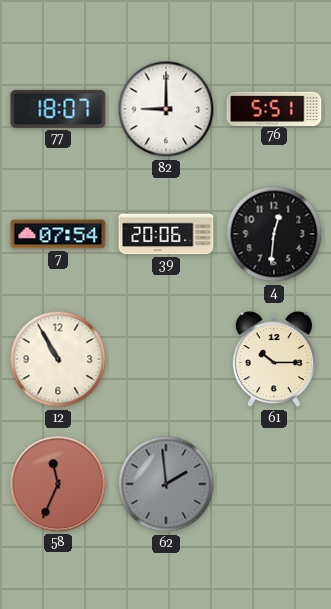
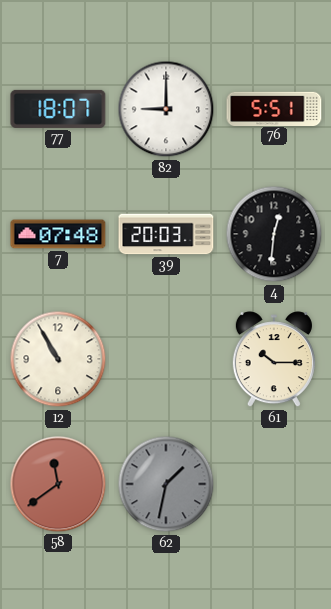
7: 07:54 -> 07:48
39: 20:06 -> 20:03
58: 11:34 -> 11:39
62: 1:59 -> 1:32
